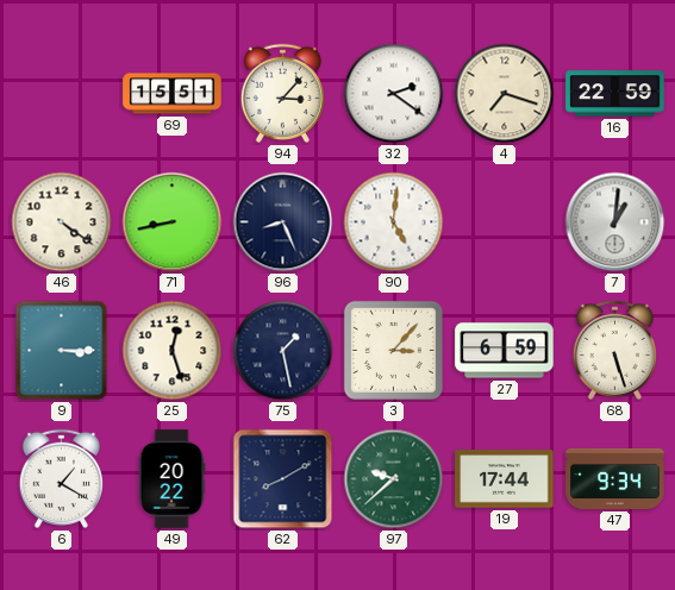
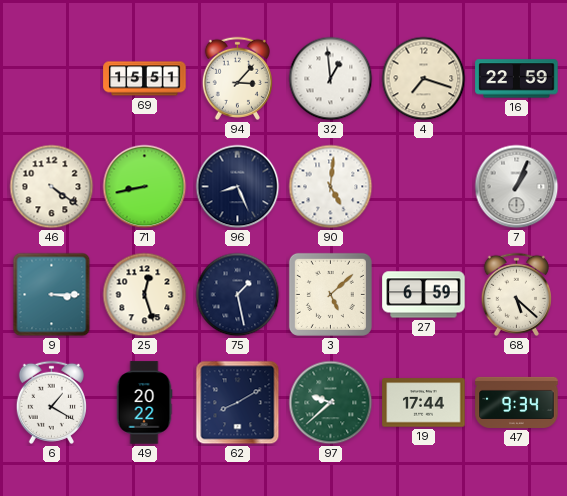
32: 2:21 -> 12:59
7: 1:01 -> 1:04
3: 3:07 -> 5:08
68: 5:27 -> 5:22
